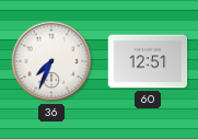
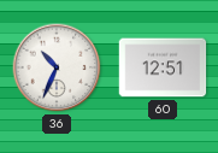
36: 7:34 -> 10:34
